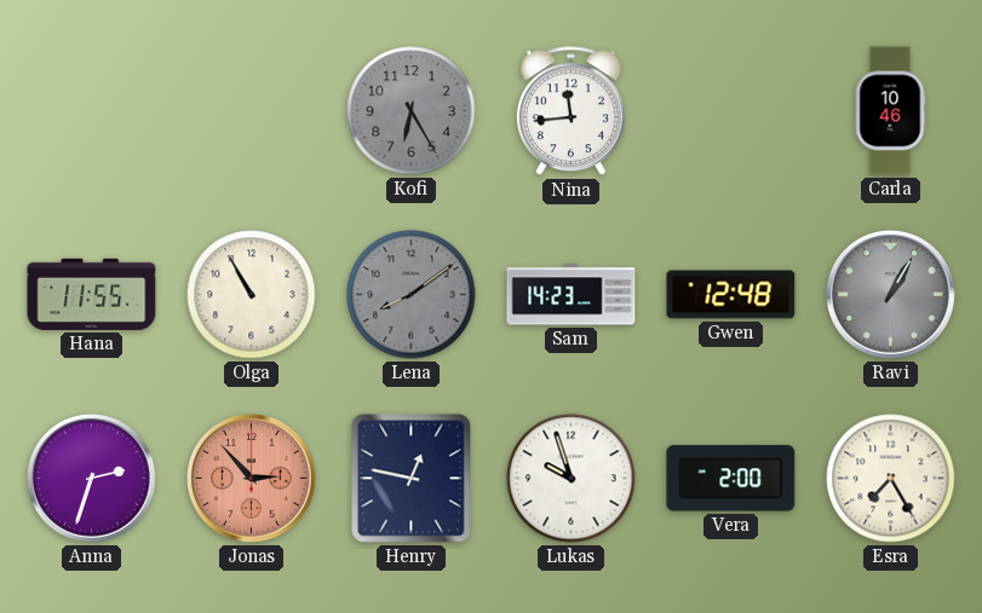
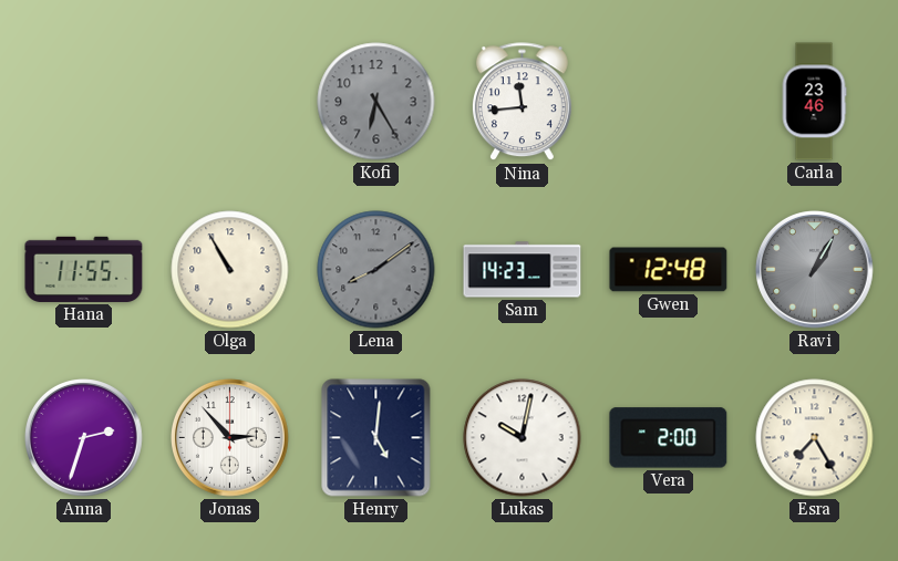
Carla: 10:46 -> 23:46
Jonas dial: salmon -> white
Henry: 12:47 -> 5:01
Lukas: 9:57 -> 10:02
